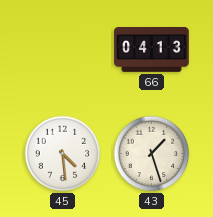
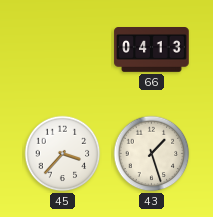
45: 4:29 -> 3:37
